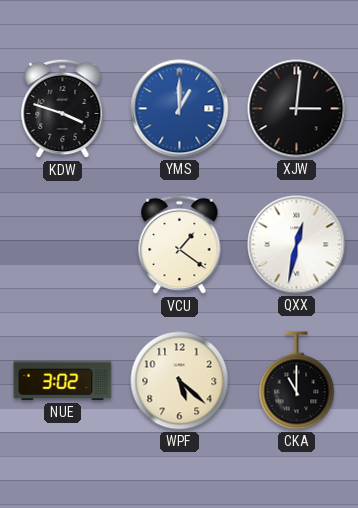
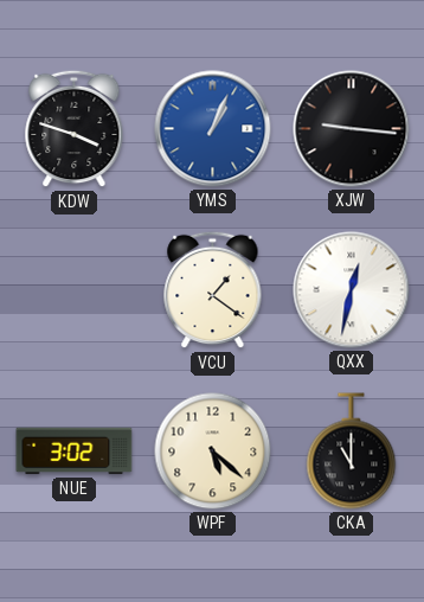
YMS: 1:00 -> 1:04
XJW: 3:01 -> 9:16
